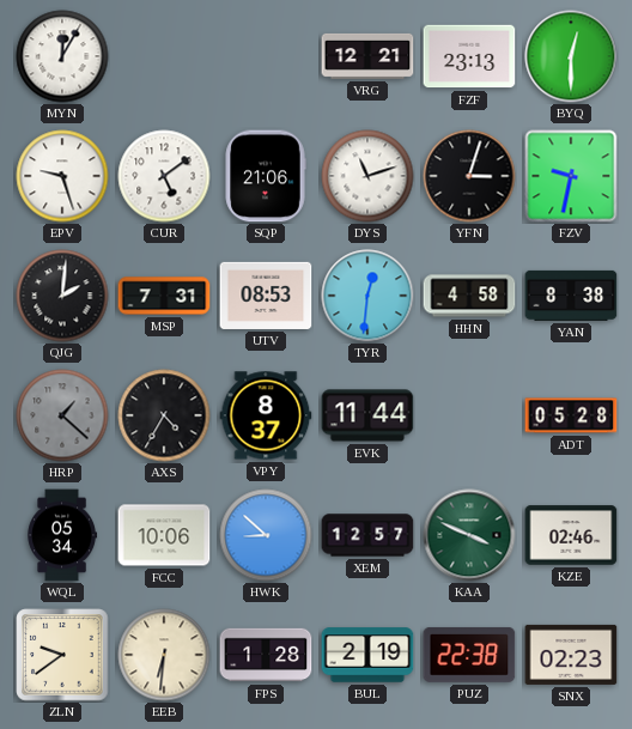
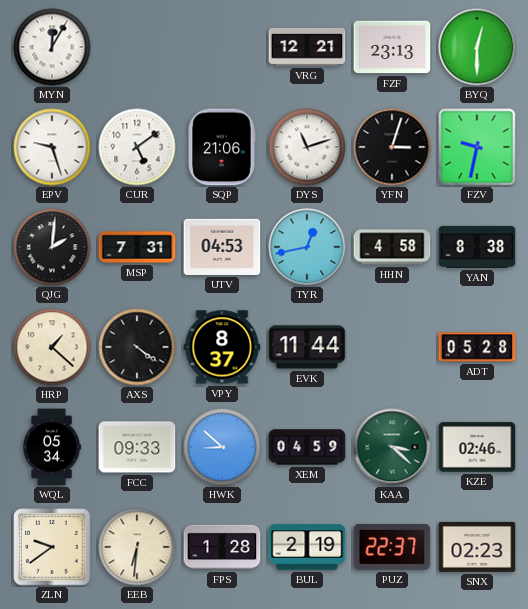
UTV: 08:53 -> 04:53
TYR: 12:31 -> 12:43
HRP dial: grey -> cream
AXS: 4:35 -> 4:21
FCC: 10:06 -> 09:33
XEM: 12:57 -> 04:59
KAA: 3:49 -> 3:22
PUZ: 22:38 -> 22:37
